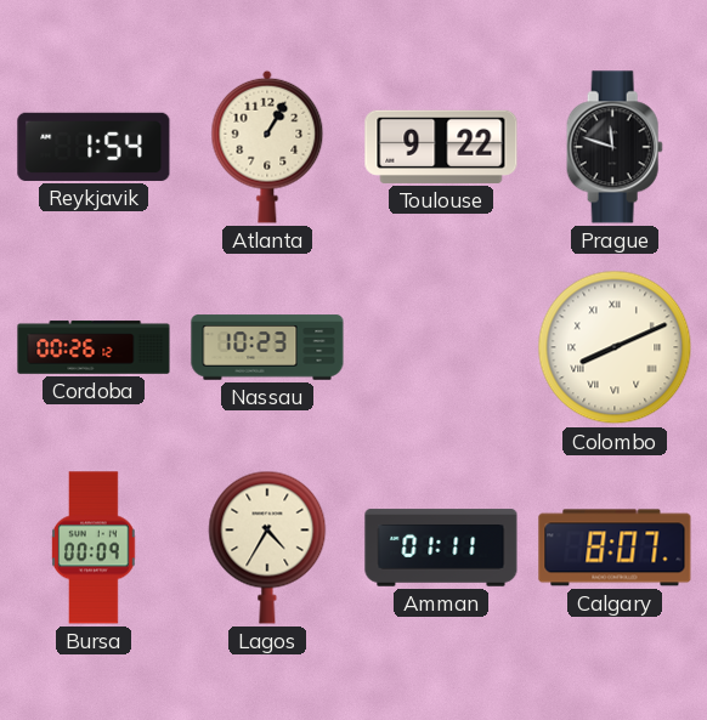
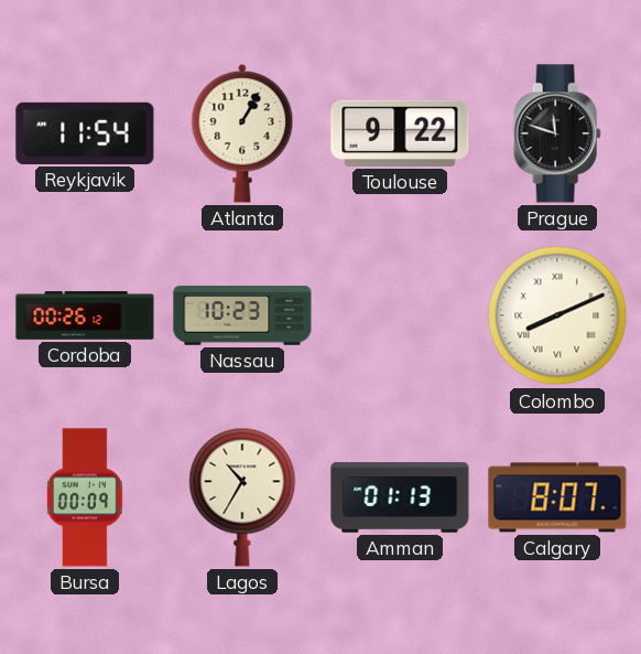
Reykjavik: 1:54 -> 11:54
Lagos: 4:35 -> 10:35
Amman: 01:11 -> 01:13
